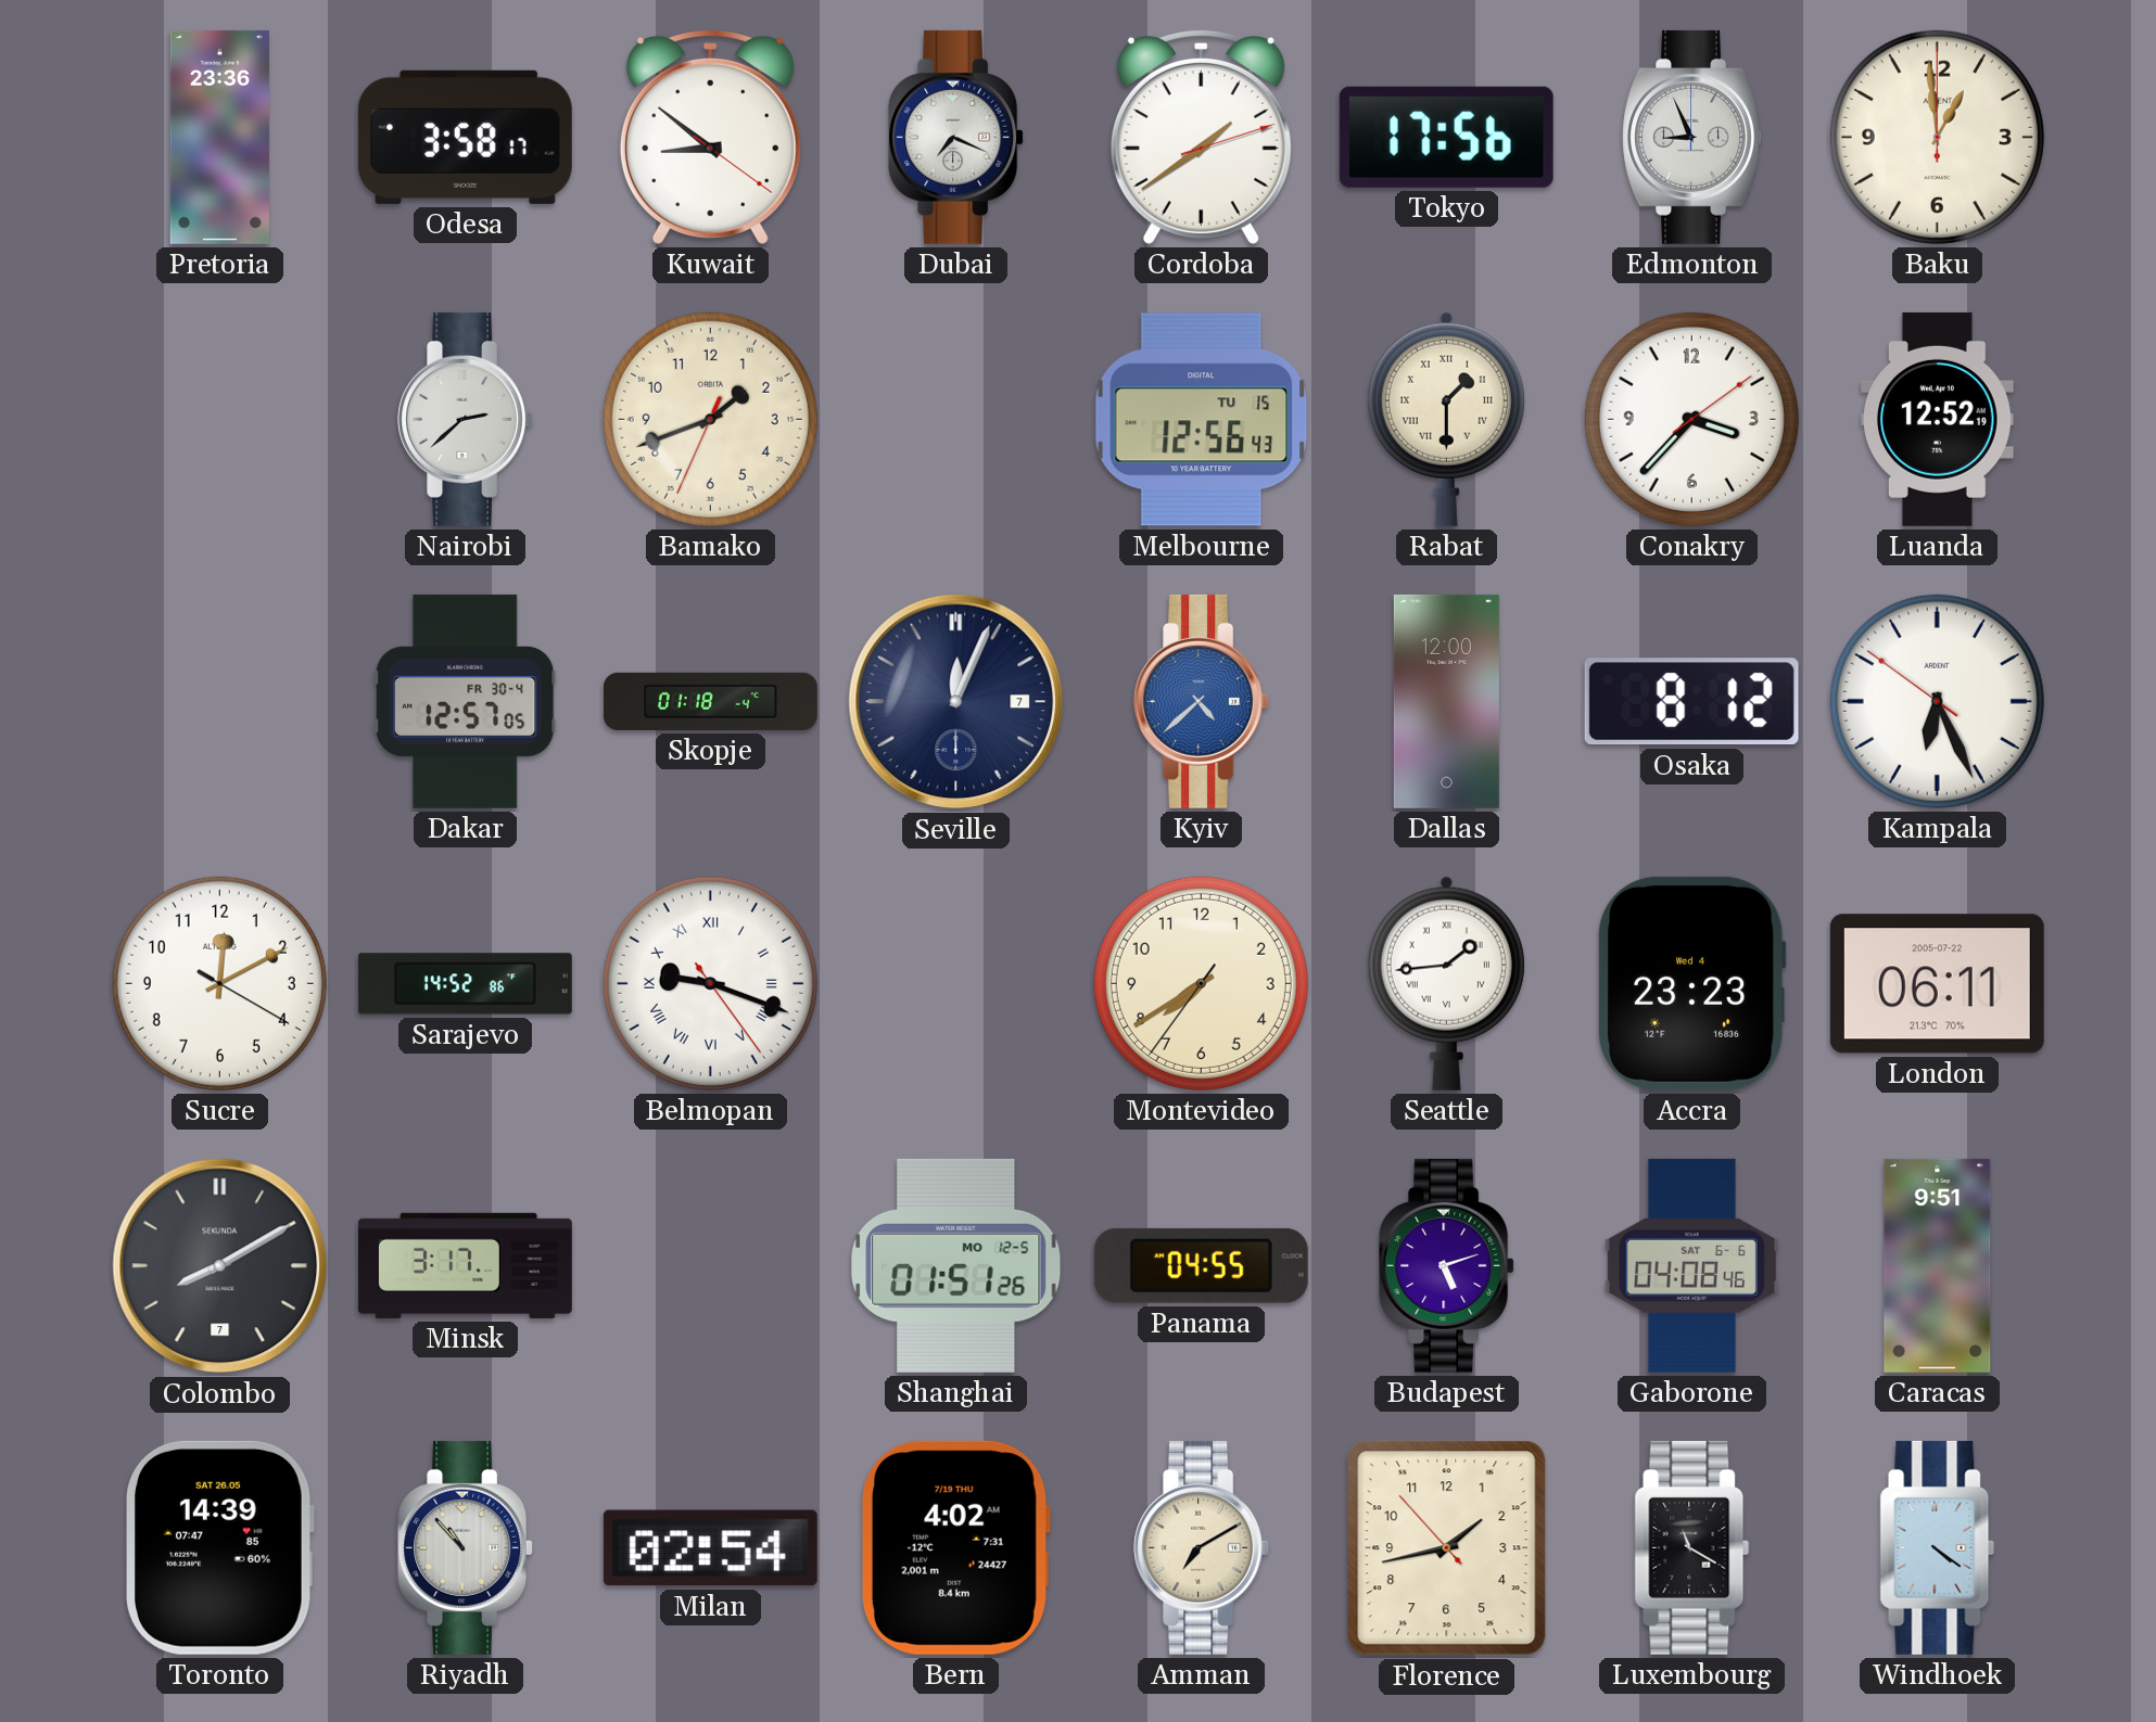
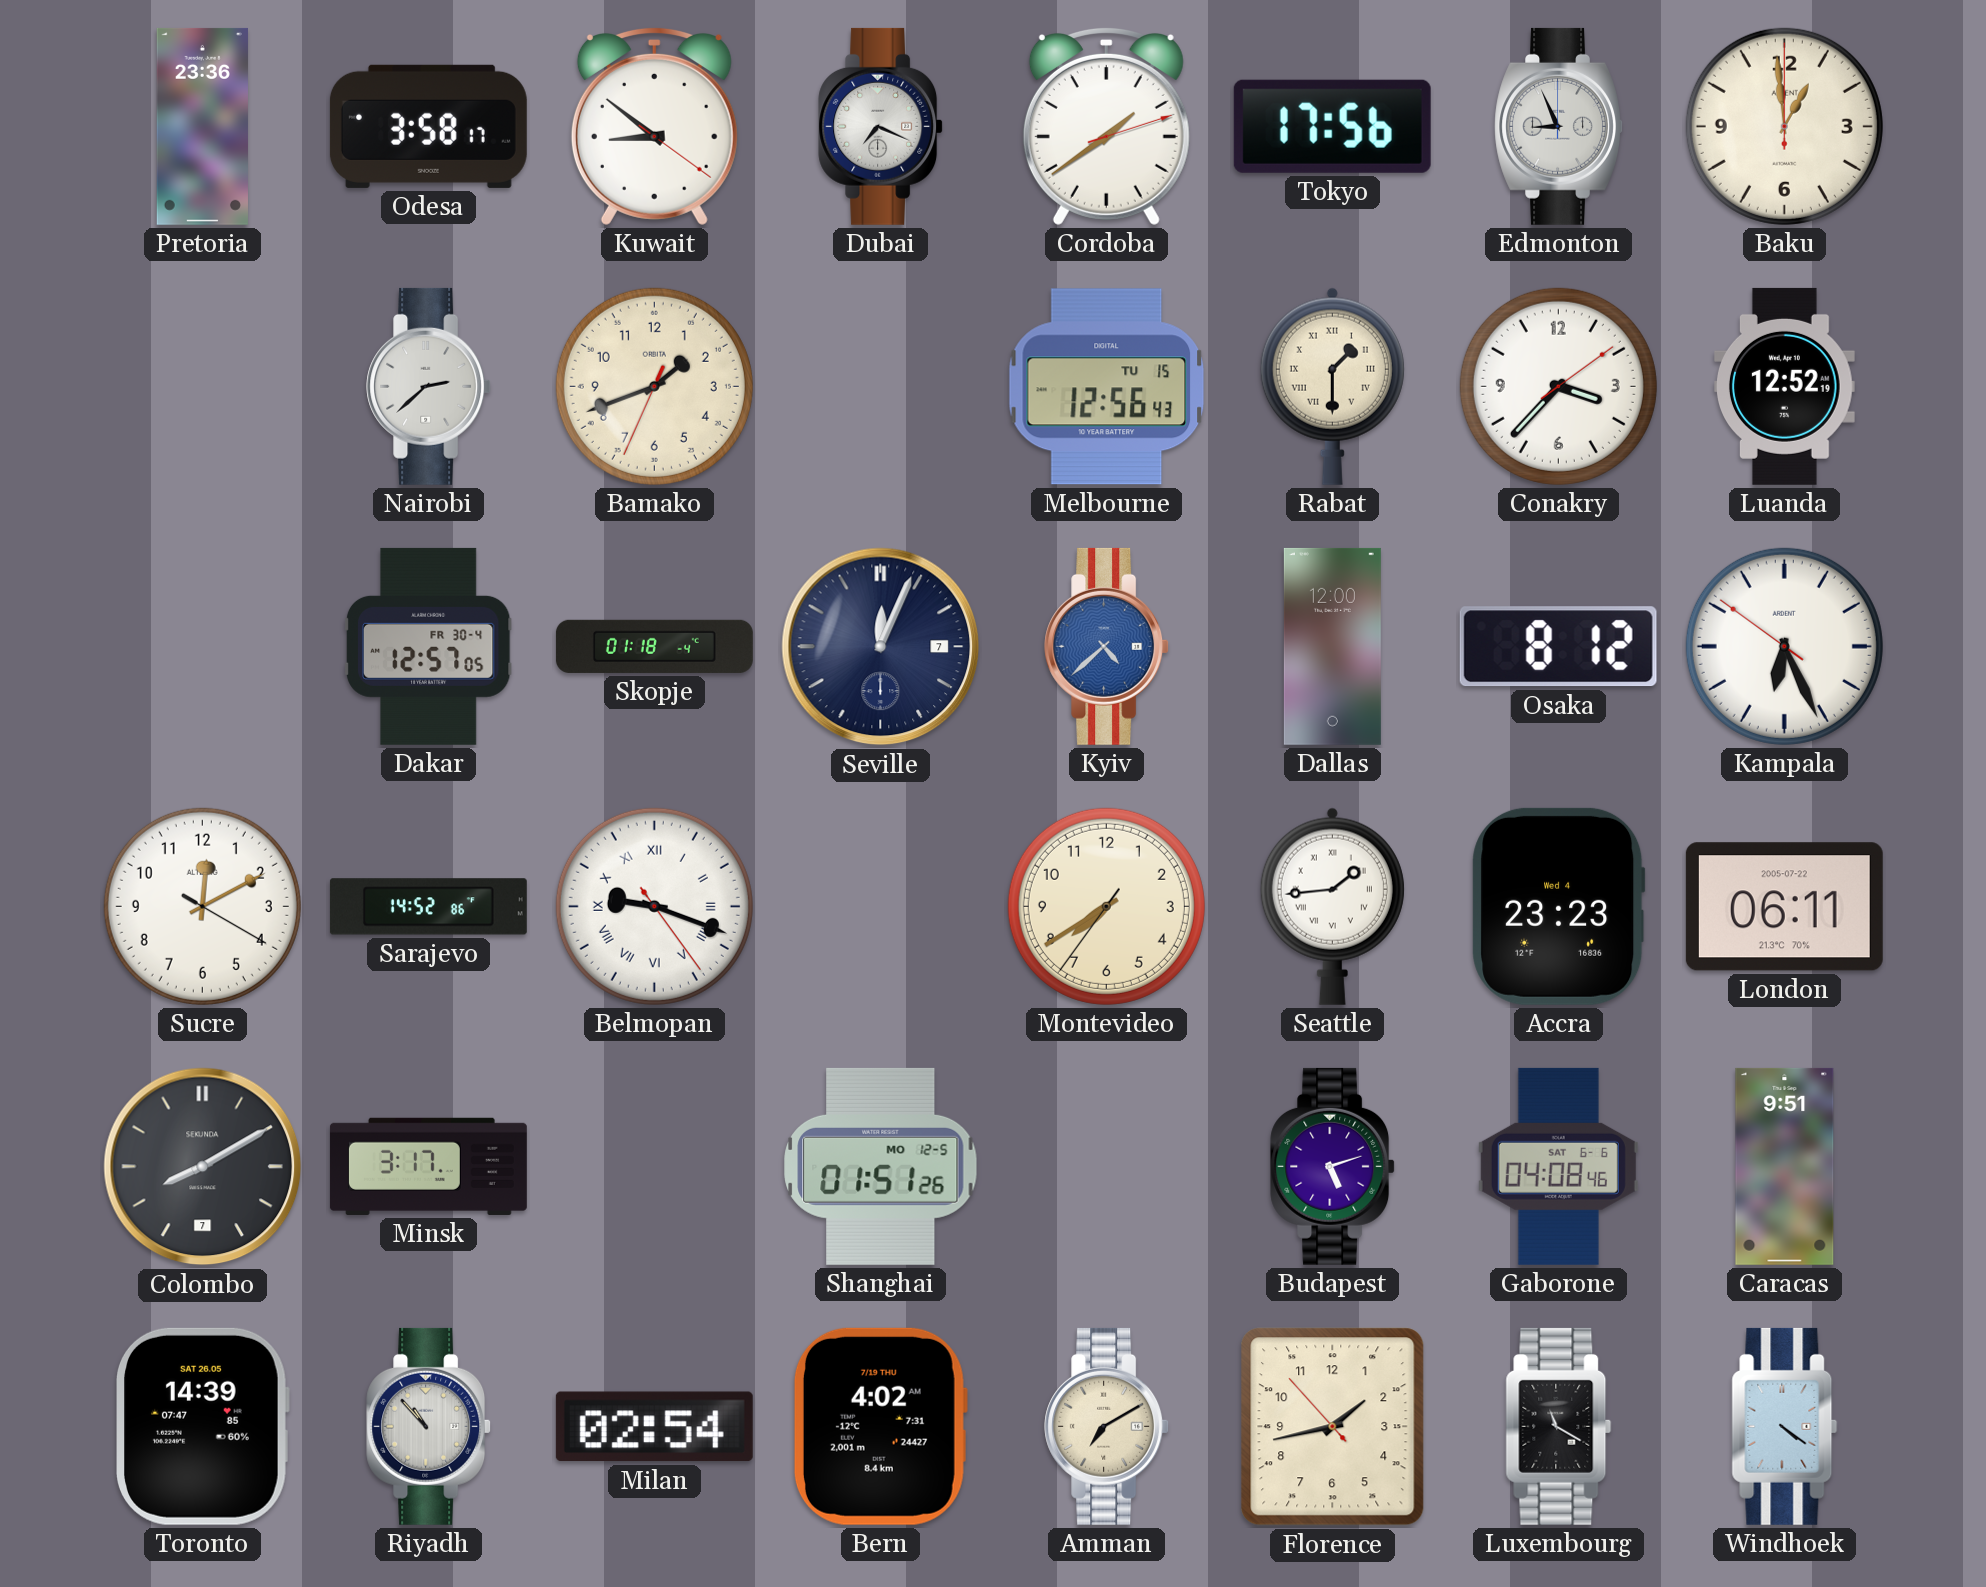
Panama: 04:55 -> none
